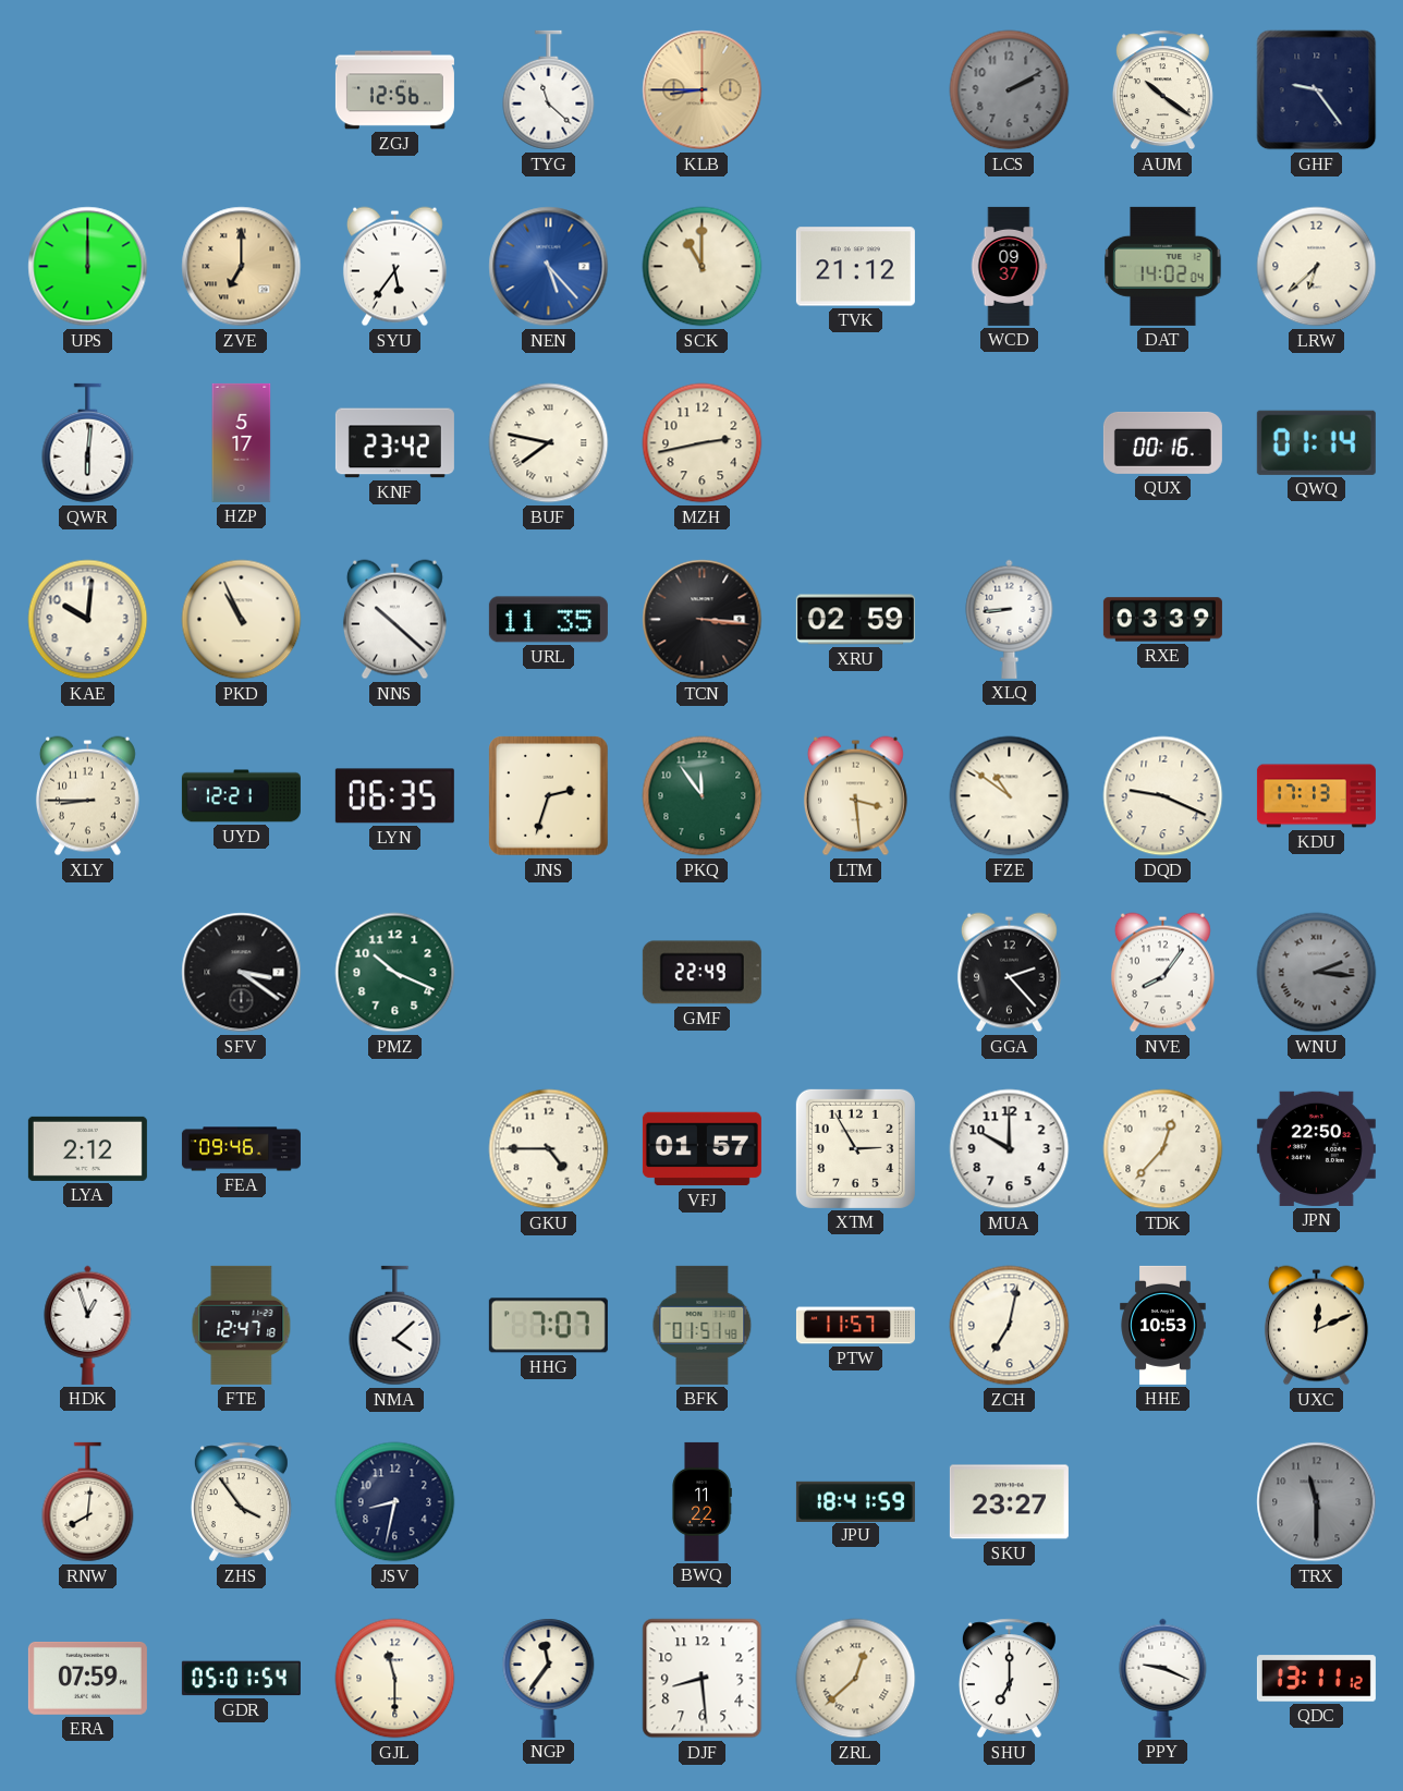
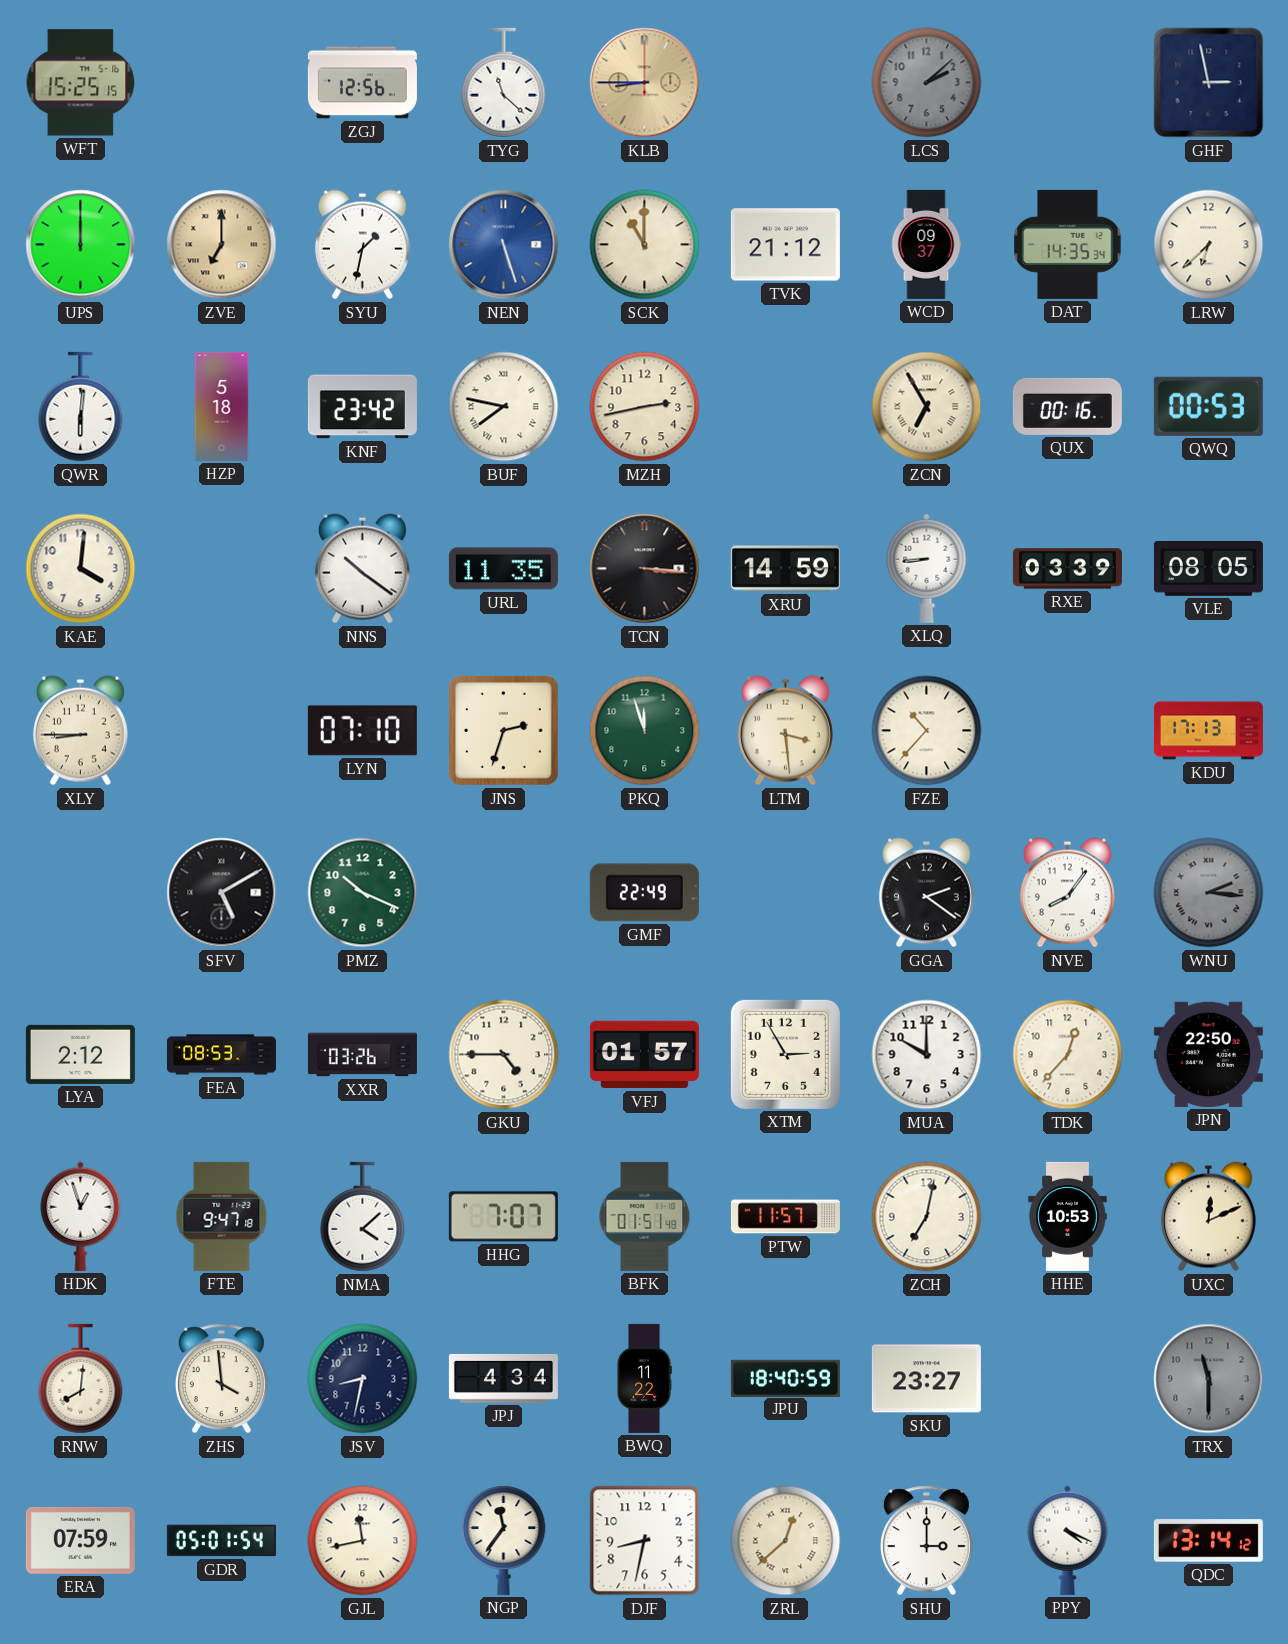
WFT: none -> 15:25
LCS: 2:10 -> 2:08
AUM: 10:21 -> none
GHF: 9:24 -> 2:58
SYU: 5:36 -> 1:32
NEN: 5:23 -> 5:27
DAT: 14:02 -> 14:35
HZP: 5:17 -> 5:18
ZCN: none -> 6:55
QWQ: 01:14 -> 00:53
KAE: 10:01 -> 4:01
PKD: 10:56 -> none
NNS: 10:22 -> 10:21
XRU: 02:59 -> 14:59
VLE: none -> 08:05
UYD: 12:21 -> none
LYN: 06:35 -> 07:10
PKQ: 11:54 -> 11:57
FZE: 10:51 -> 10:37
DQD: 9:19 -> none
SFV: 3:21 -> 5:10
GGA: 2:23 -> 2:21
FEA: 09:46 -> 08:53
XXR: none -> 03:26
FTE: 12:47 -> 9:47
ZHS: 3:54 -> 3:59
JPJ: none -> 4:34
JPU: 18:41 -> 18:40
GJL: 11:30 -> 11:43
DJF: 8:29 -> 8:32
SHU: 7:00 -> 3:00
PPY: 9:19 -> 4:19
QDC: 13:11 -> 13:14
